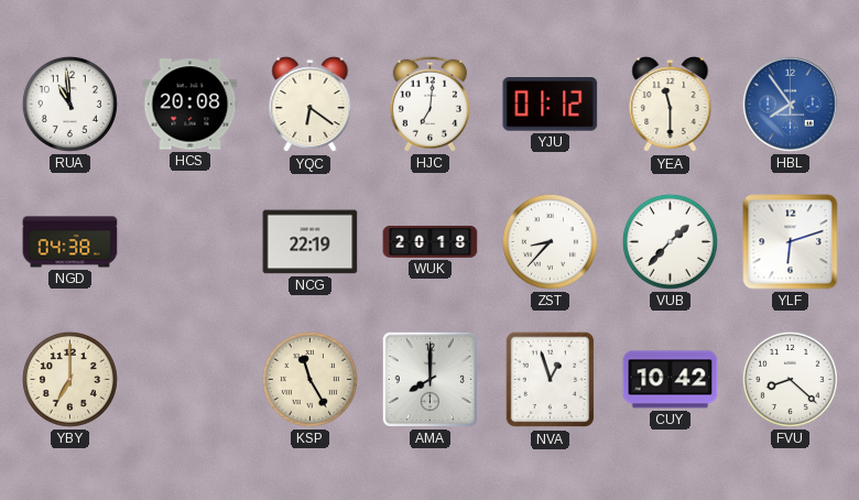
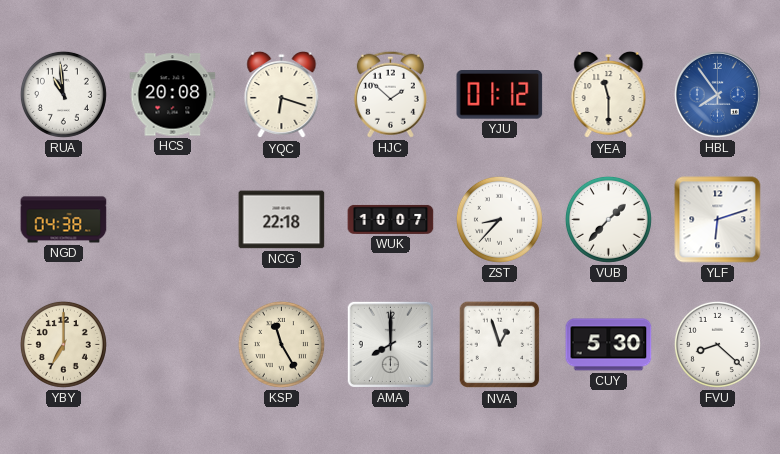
YQC: 6:21 -> 6:18
HJC: 7:01 -> 1:52
NCG: 22:19 -> 22:18
WUK: 20:18 -> 10:07
CUY: 10:42 -> 5:30
